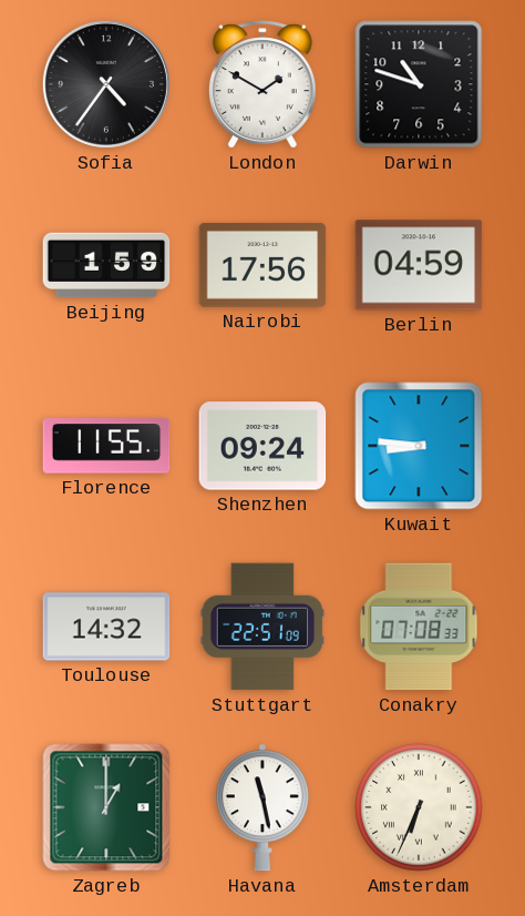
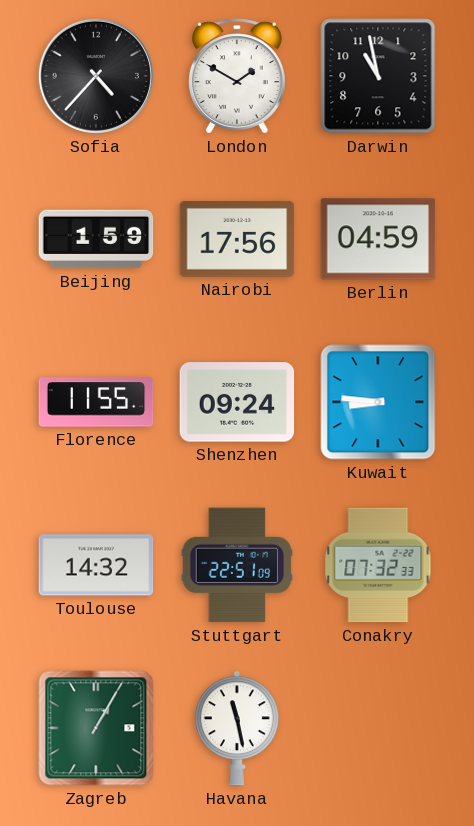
Sofia: 4:36 -> 4:37
Darwin: 10:48 -> 10:58
Conakry: 07:08 -> 07:32
Zagreb: 1:00 -> 1:05
Amsterdam: 6:34 -> none
